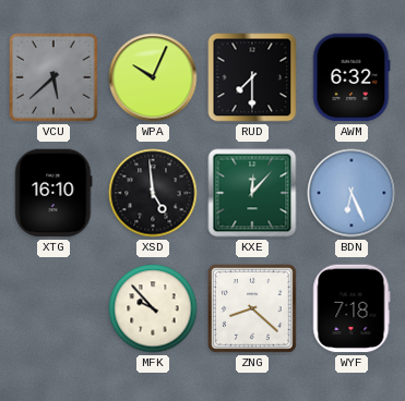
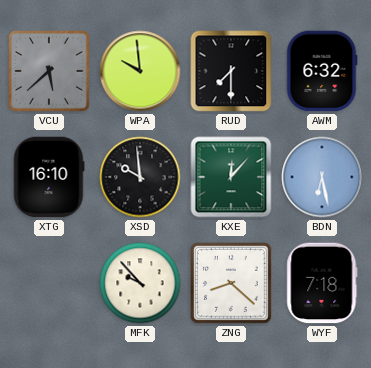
WPA: 10:04 -> 9:59
XSD: 4:59 -> 9:59
BDN: 6:26 -> 6:28
